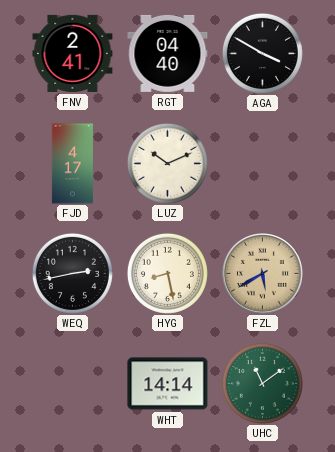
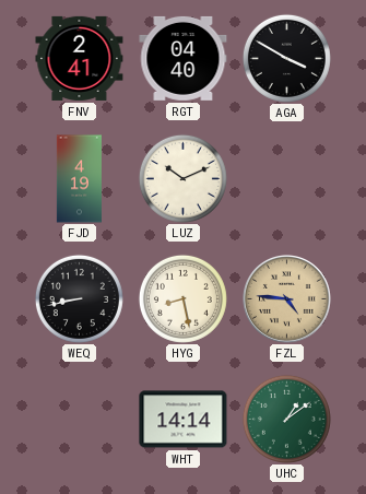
FJD: 4:17 -> 4:19
WEQ: 2:43 -> 8:43
FZL: 5:40 -> 4:46
UHC: 11:09 -> 1:09
